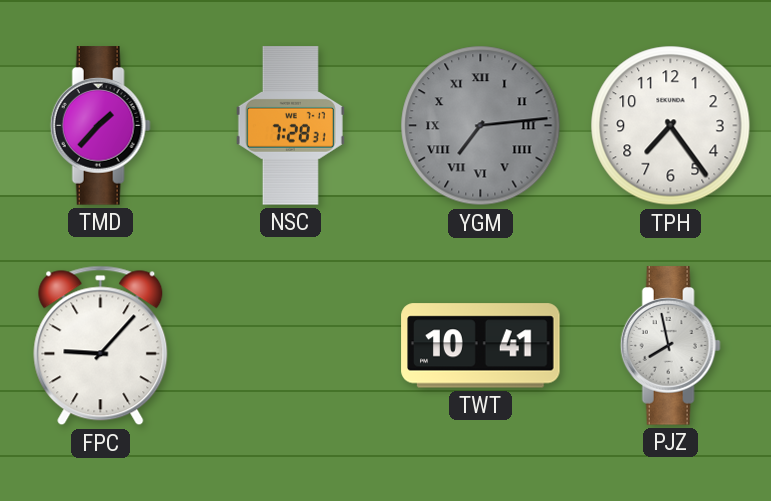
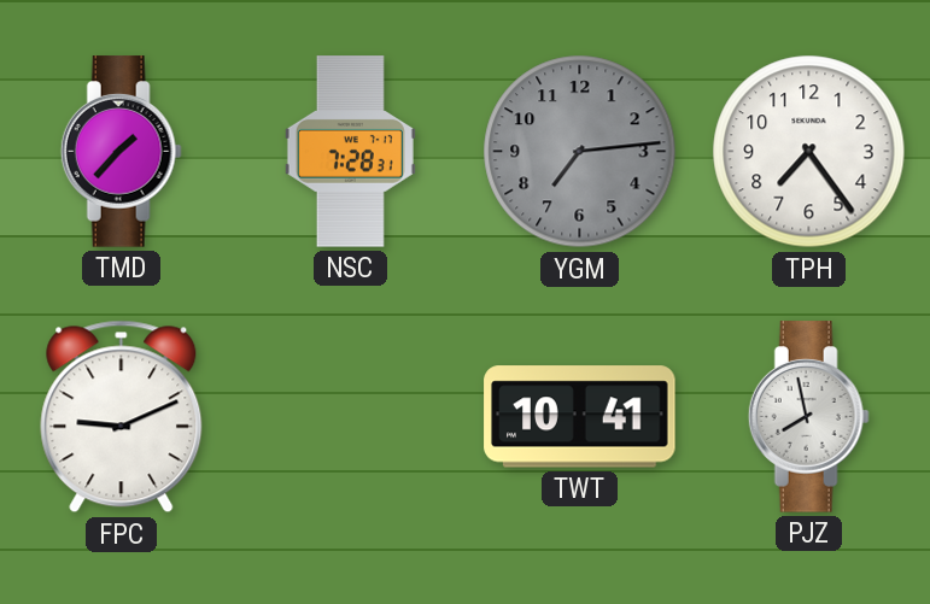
YGM numerals: Roman -> Arabic
FPC: 9:07 -> 9:11
